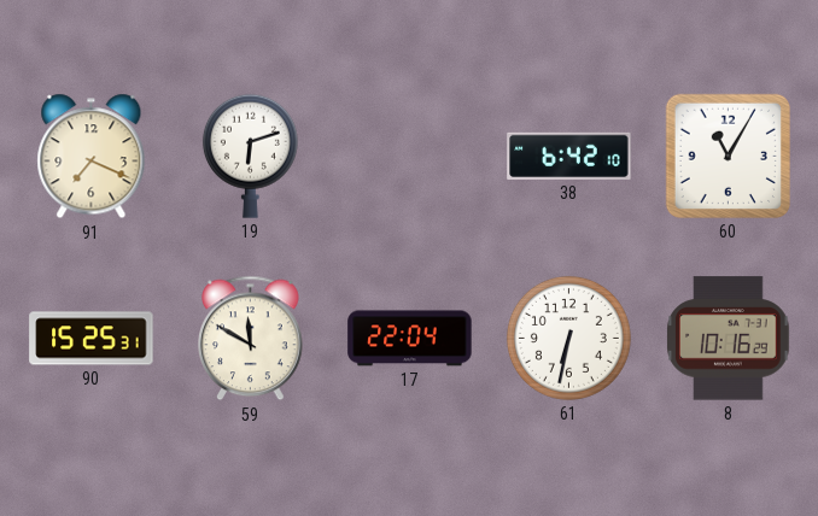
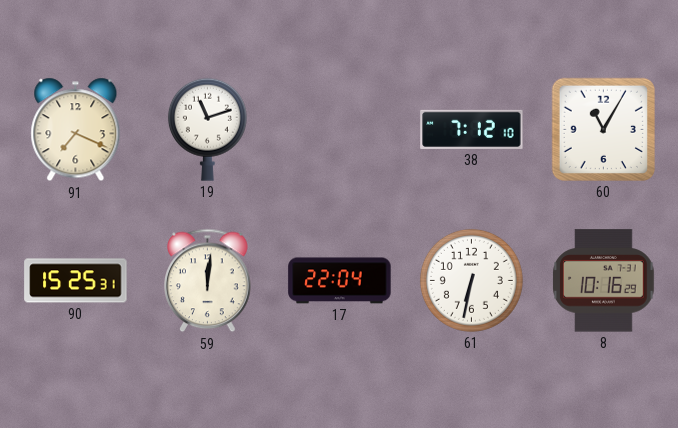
19: 6:12 -> 11:12
38: 6:42 -> 7:12
59: 11:50 -> 12:01
